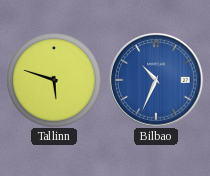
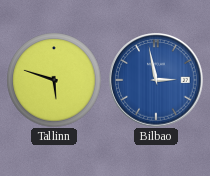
Bilbao: 10:34 -> 2:58
